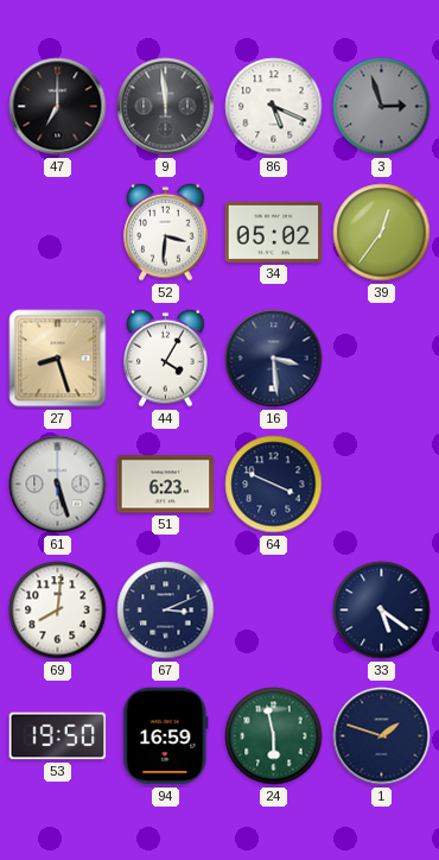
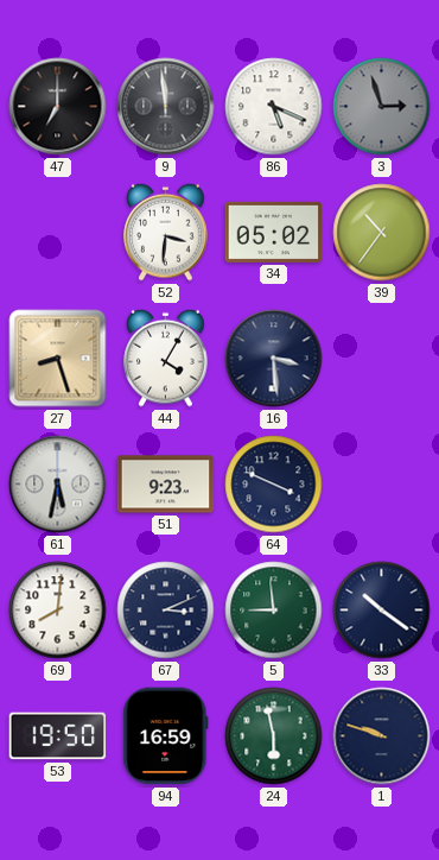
39: 12:36 -> 10:36
61: 5:27 -> 5:32
51: 6:23 -> 9:23
5: none -> 8:59
33: 5:21 -> 10:21
1: 1:48 -> 9:48
